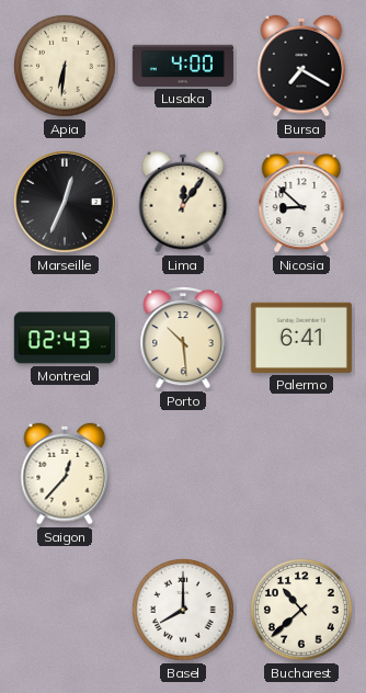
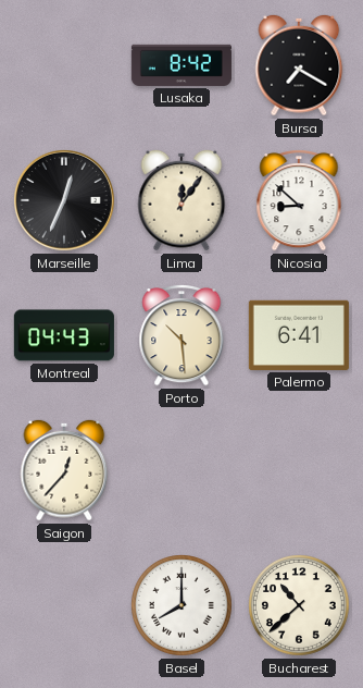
Apia: 6:31 -> none
Lusaka: 4:00 -> 8:42
Montreal: 02:43 -> 04:43
